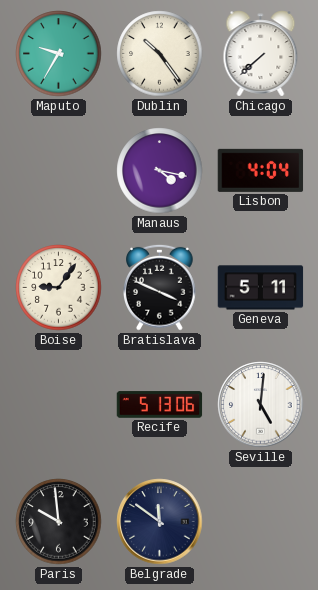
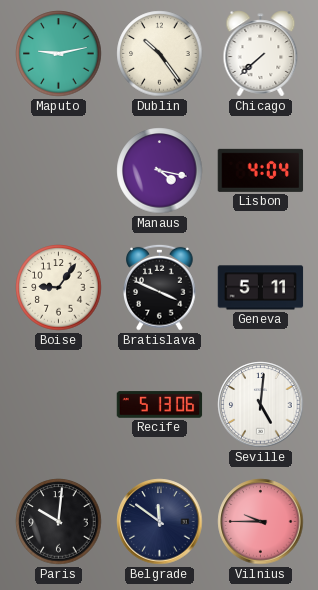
Maputo: 9:35 -> 9:13
Paris: 9:59 -> 10:01
Vilnius: none -> 9:45
